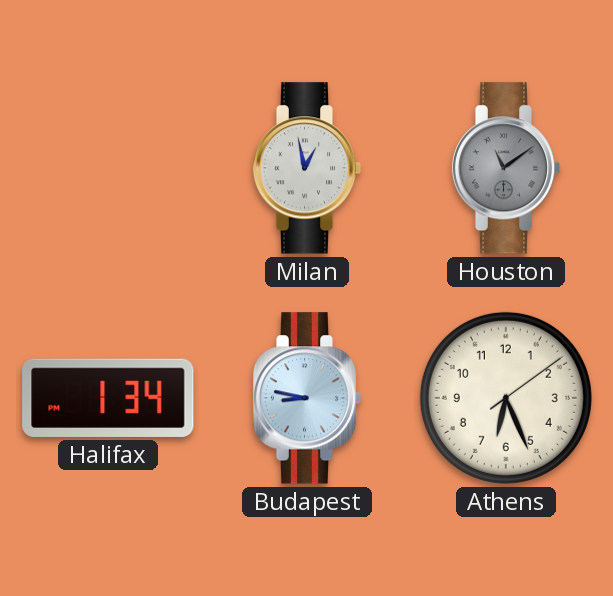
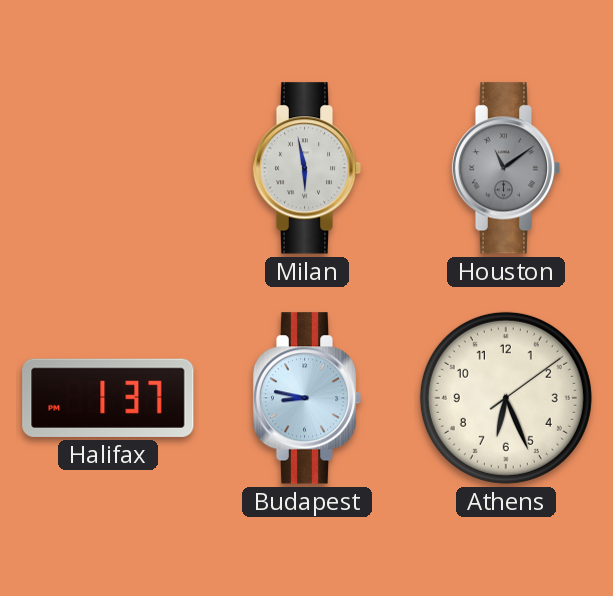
Milan: 12:58 -> 5:58
Halifax: 1:34 -> 1:37
